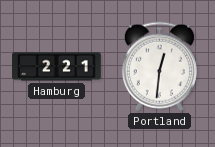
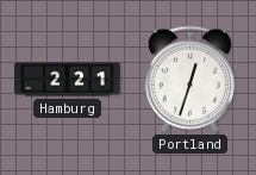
Portland: 12:31 -> 12:33
